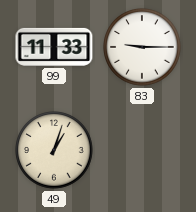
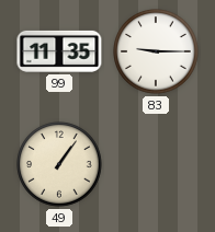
99: 11:33 -> 11:35
49: 1:03 -> 1:06
